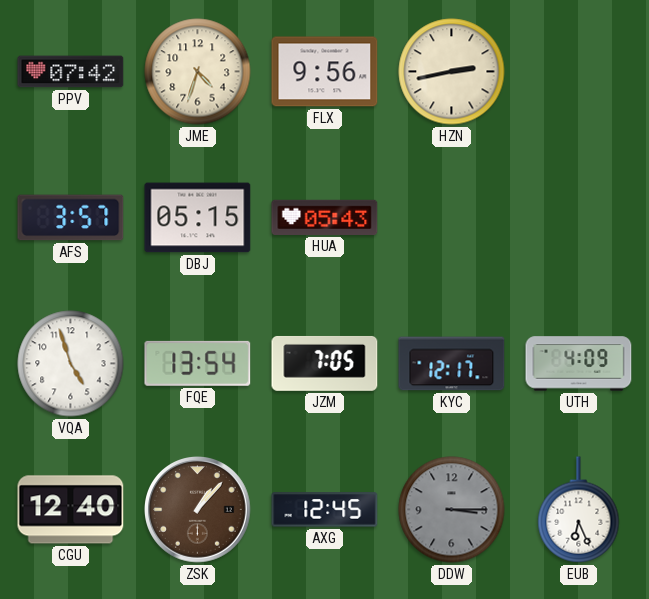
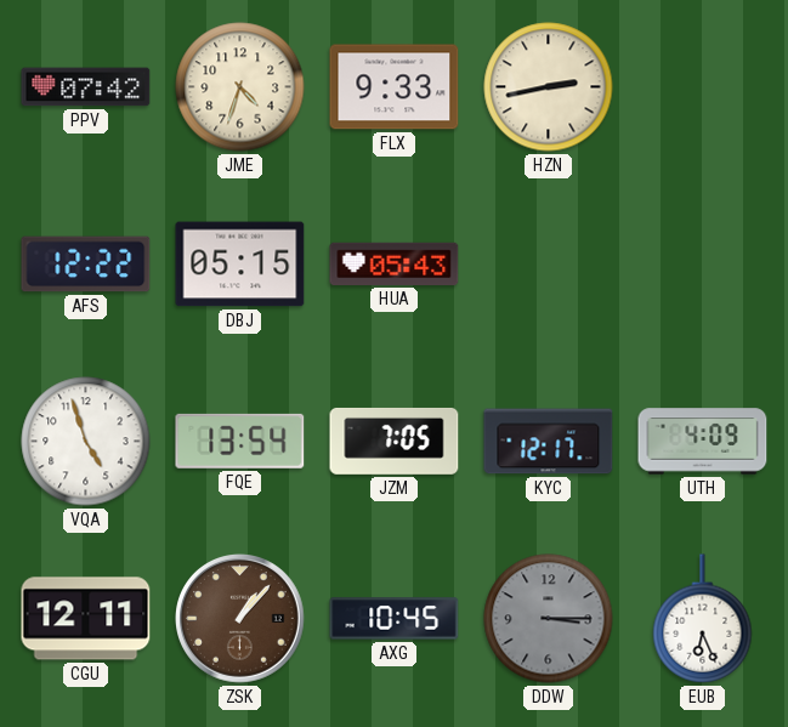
FLX: 9:56 -> 9:33
AFS: 3:57 -> 12:22
CGU: 12:40 -> 12:11
AXG: 12:45 -> 10:45
